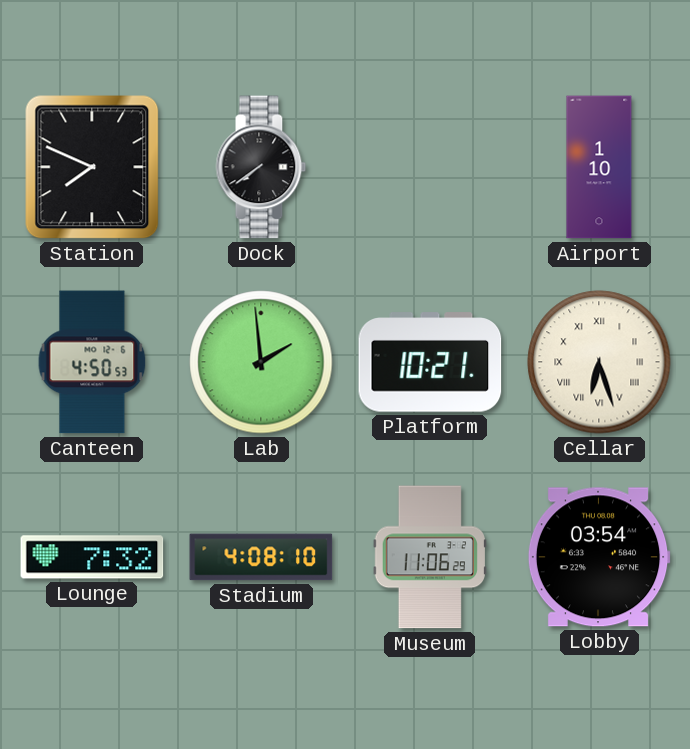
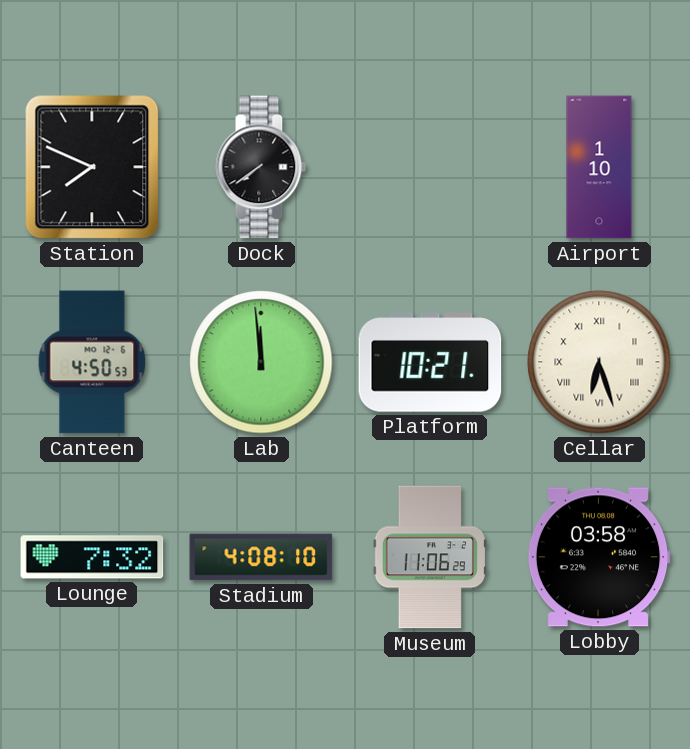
Lab: 1:59 -> 11:59
Lobby: 03:54 -> 03:58
